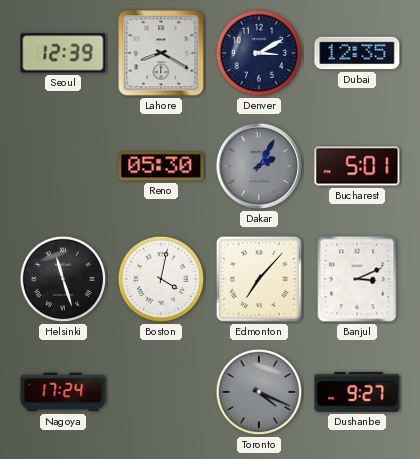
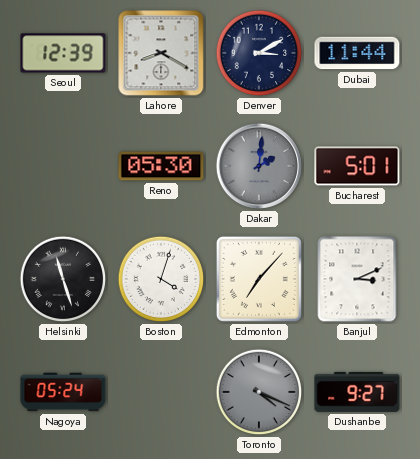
Dubai: 12:35 -> 11:44
Dakar: 2:05 -> 2:01
Boston: 4:02 -> 4:03
Nagoya: 17:24 -> 05:24
